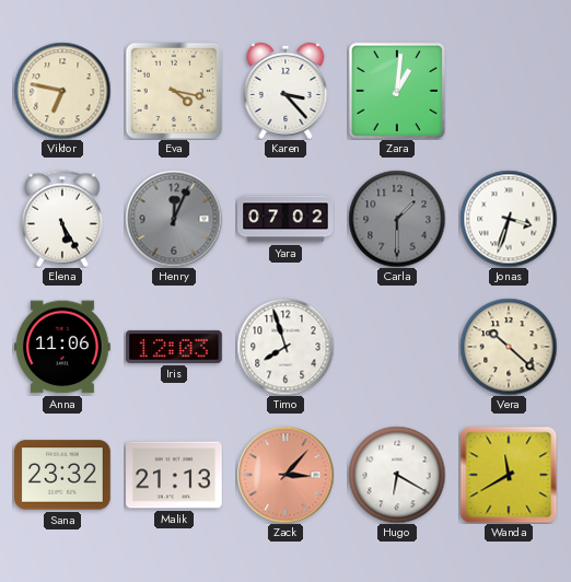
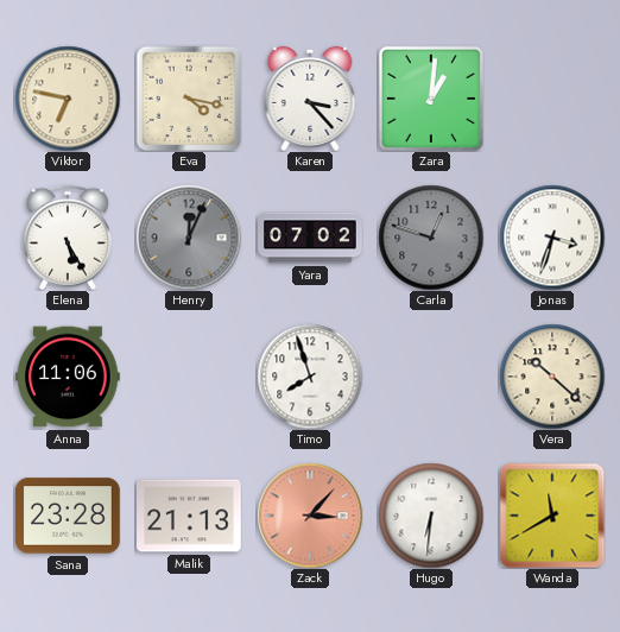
Carla: 1:30 -> 12:48
Iris: 12:03 -> none
Sana: 23:32 -> 23:28
Hugo: 6:20 -> 6:31
